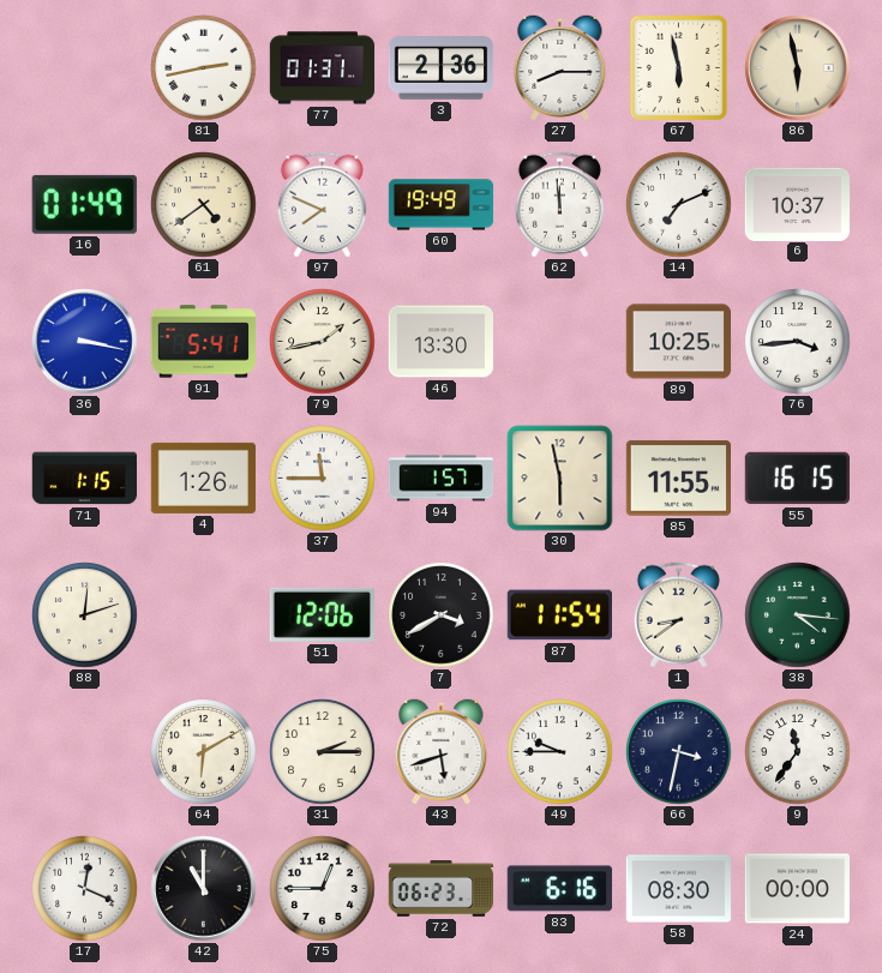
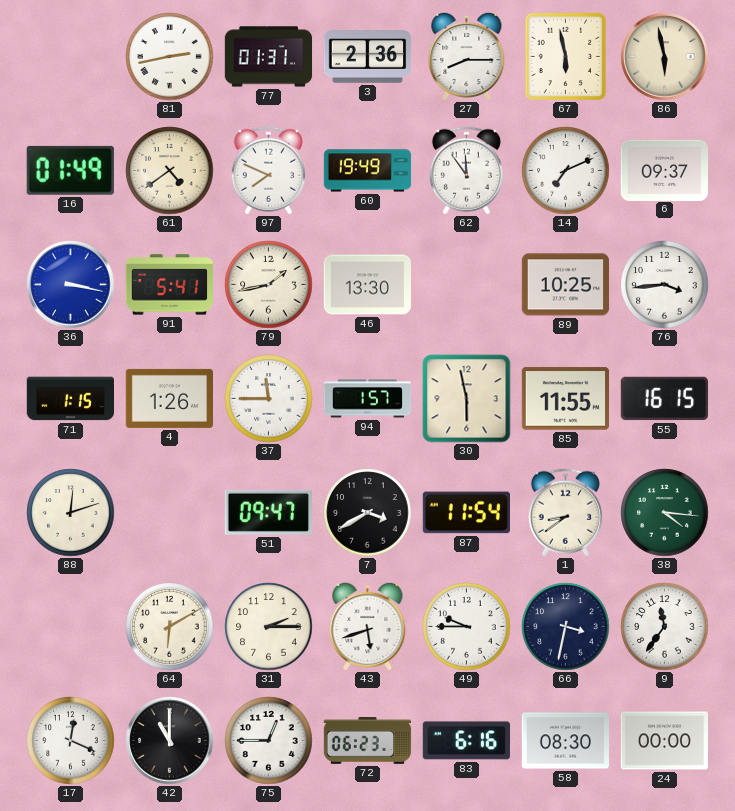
62: 11:59 -> 11:54
6: 10:37 -> 09:37
51: 12:06 -> 09:47
